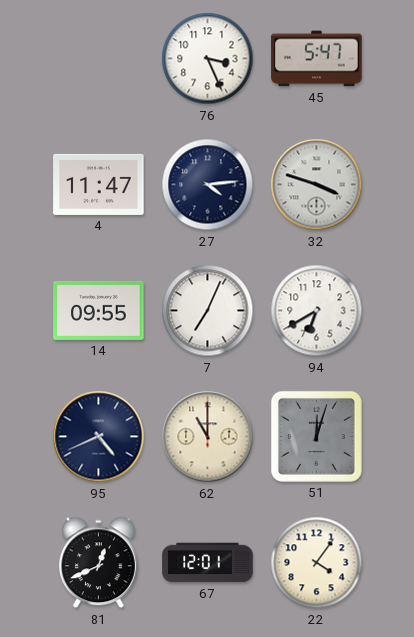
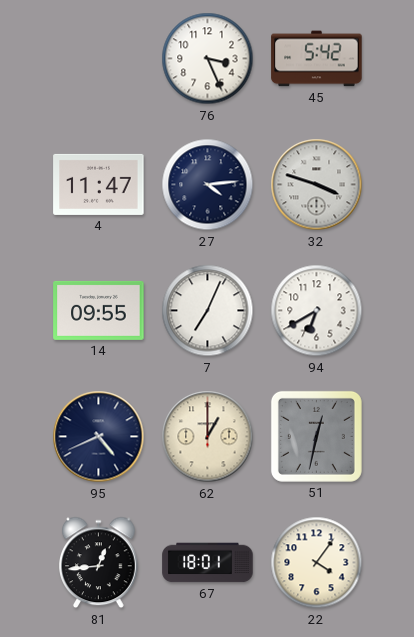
45: 5:47 -> 5:42
62: 11:00 -> 1:00
51: 12:03 -> 12:32
81: 12:41 -> 12:44
67: 12:01 -> 18:01
